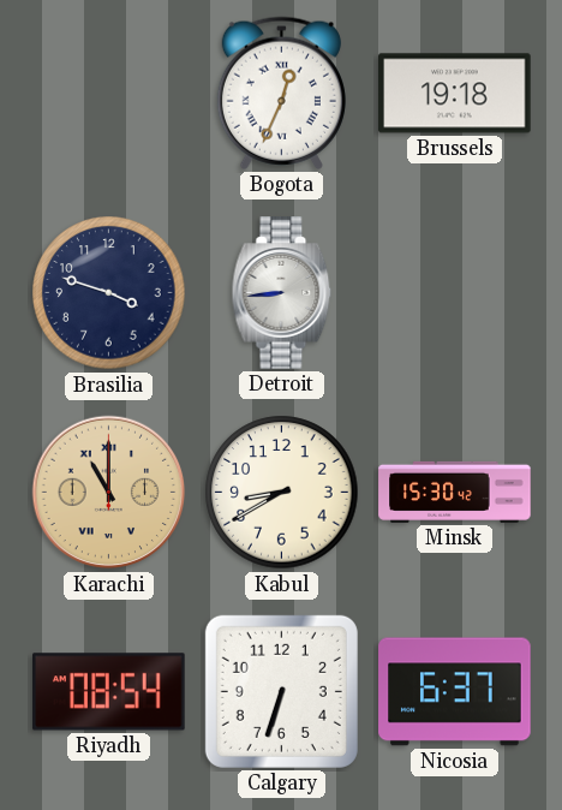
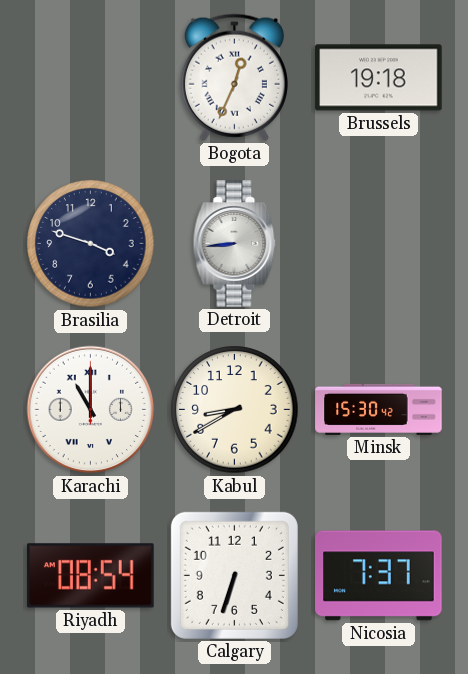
Karachi dial: champagne -> white
Nicosia: 6:37 -> 7:37
